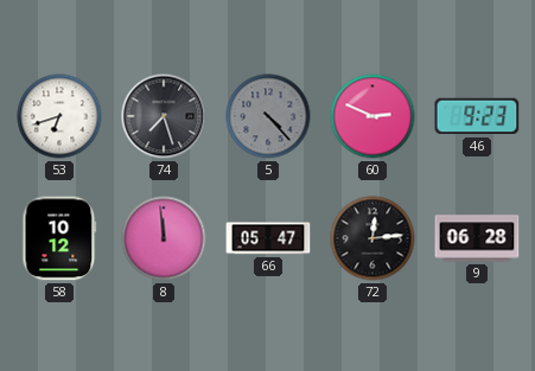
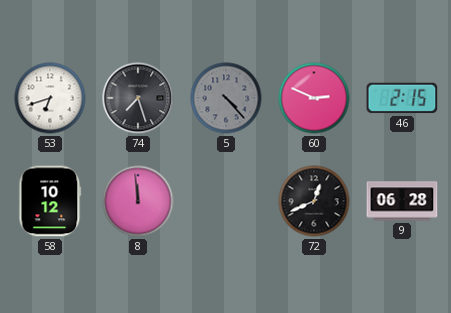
46: 9:23 -> 2:15
66: 05:47 -> none
72: 12:14 -> 12:41
